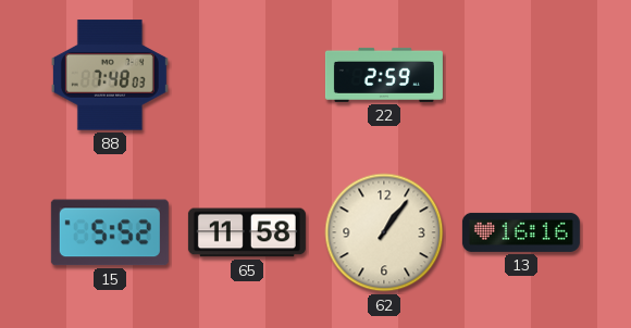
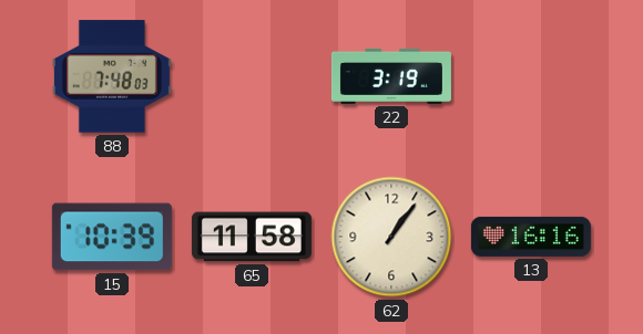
22: 2:59 -> 3:19
15: 5:52 -> 10:39
